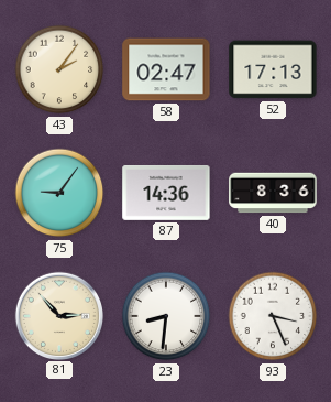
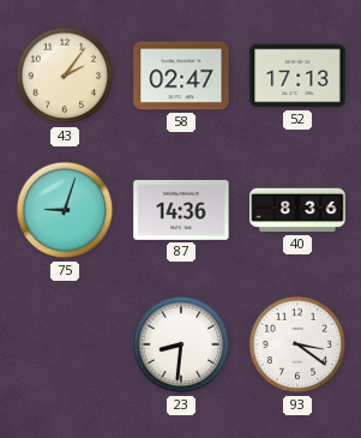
75: 9:06 -> 9:03
81: 2:53 -> none
93: 3:26 -> 3:21
